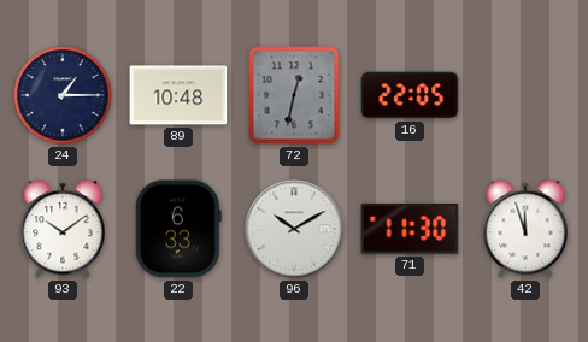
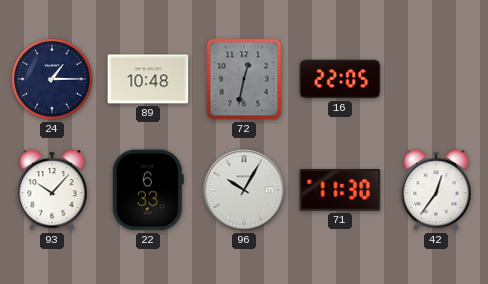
93: 10:09 -> 10:07
96: 10:10 -> 10:05
42: 11:57 -> 12:36
